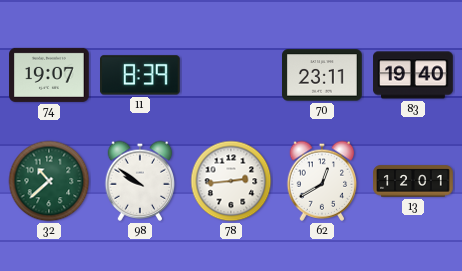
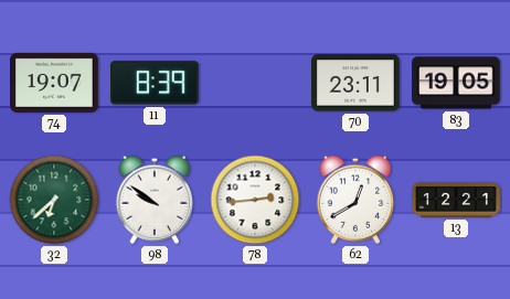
83: 19:40 -> 19:05
32: 10:38 -> 6:38
13: 12:01 -> 12:21
